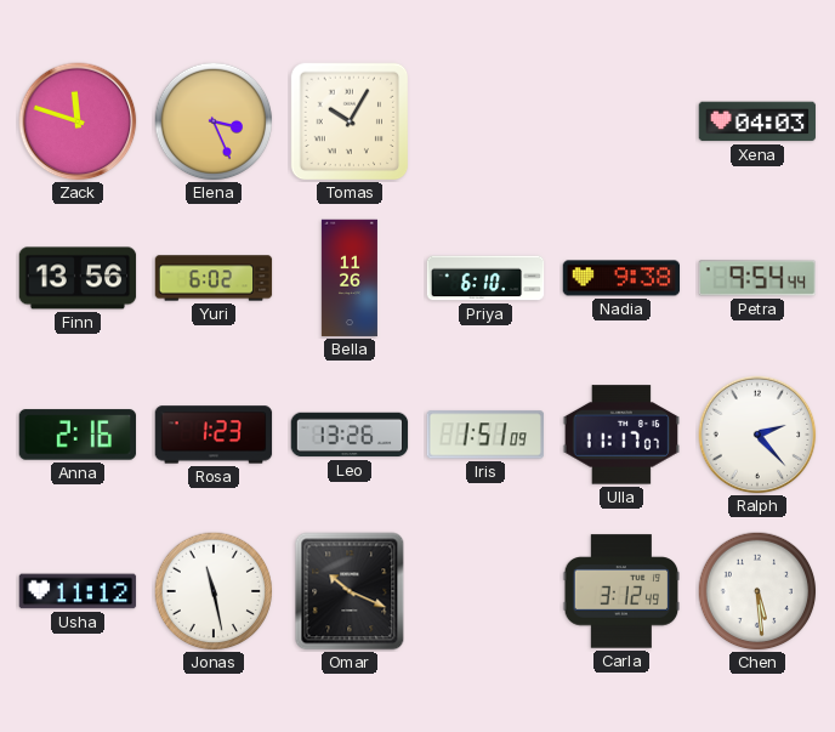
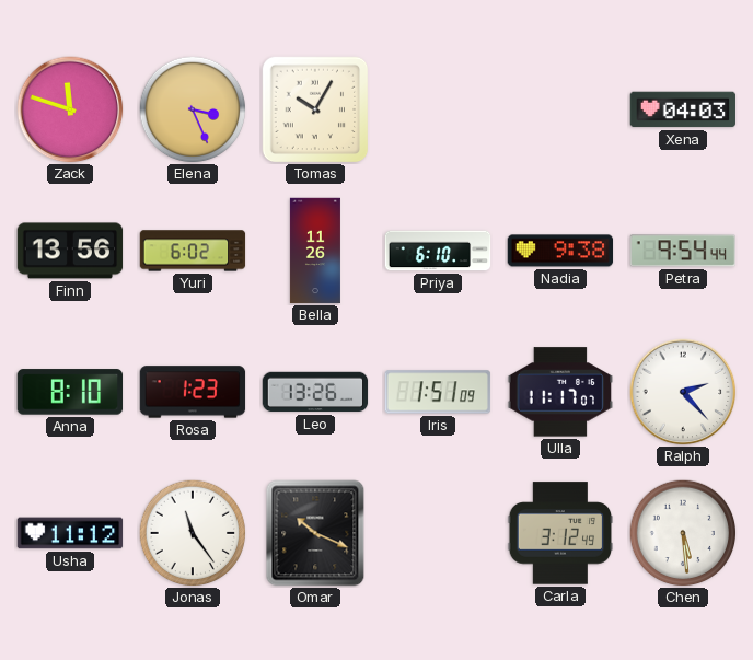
Anna: 2:16 -> 8:10
Jonas: 11:28 -> 11:24
